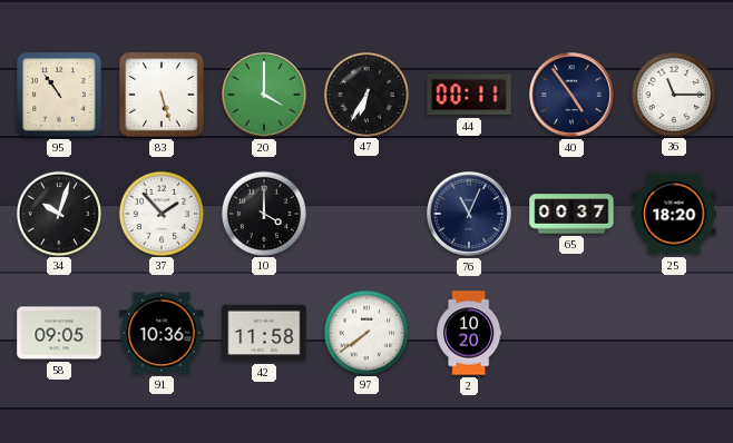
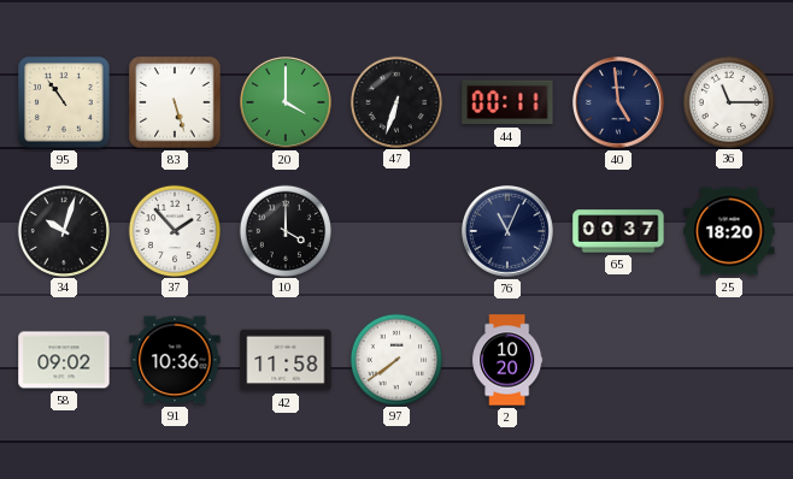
47: 6:35 -> 6:33
40: 4:54 -> 4:59
58: 09:05 -> 09:02
